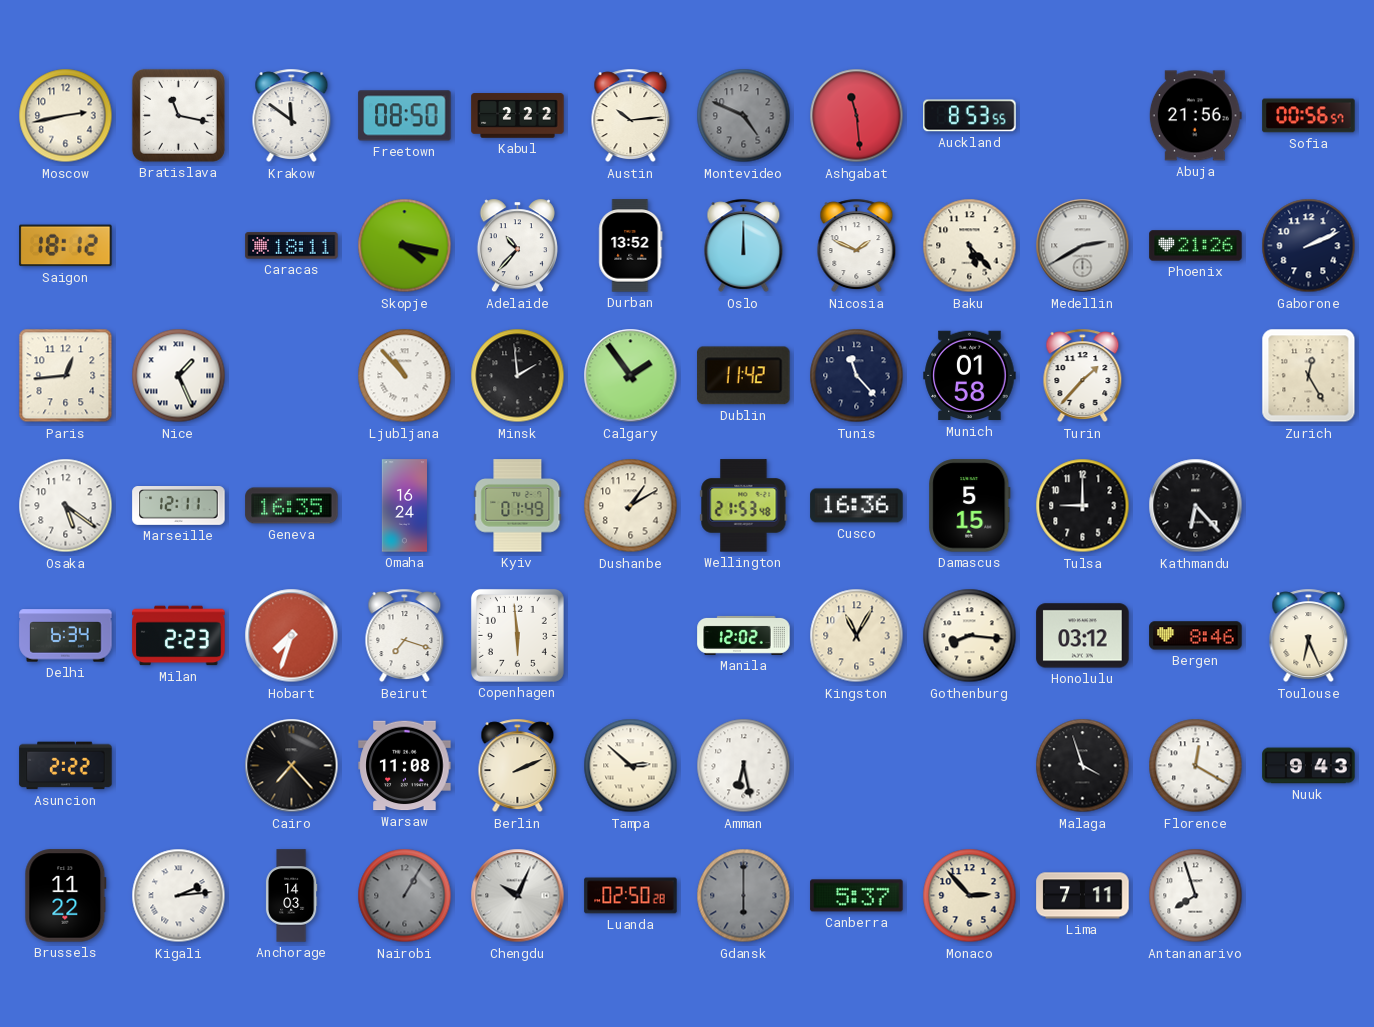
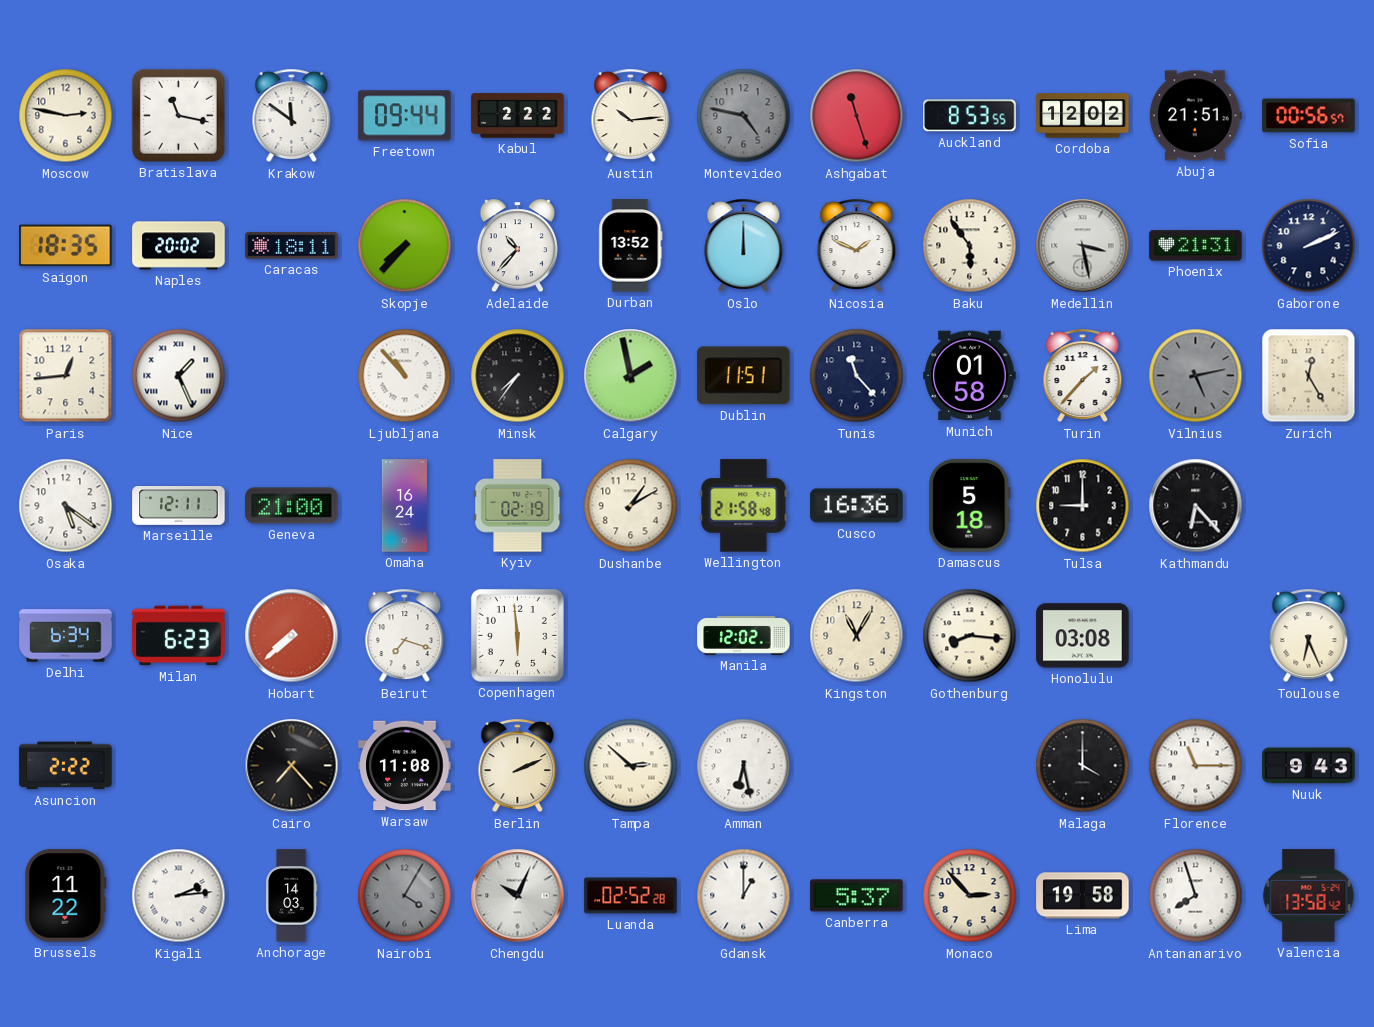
Moscow: 2:43 -> 2:47
Freetown: 08:50 -> 09:44
Montevideo: 4:49 -> 4:47
Ashgabat: 11:29 -> 11:27
Cordoba: none -> 12:02
Abuja: 21:56 -> 21:51
Saigon: 18:12 -> 18:35
Naples: none -> 20:02
Skopje: 4:17 -> 7:37
Baku: 5:23 -> 5:54
Medellin: 2:40 -> 3:28
Phoenix: 21:26 -> 21:31
Minsk: 1:59 -> 7:36
Calgary: 1:54 -> 1:58
Dublin: 11:42 -> 11:51
Vilnius: none -> 5:13
Geneva: 16:35 -> 21:00
Kyiv: 01:49 -> 02:19
Wellington: 21:53 -> 21:58
Damascus: 5:15 -> 5:18
Milan: 2:23 -> 6:23
Hobart: 7:33 -> 7:38
Honolulu: 03:12 -> 03:08
Bergen: 8:46 -> none
Malaga: 3:57 -> 4:00
Florence: 12:20 -> 11:15
Nairobi: 1:05 -> 4:05
Luanda: 02:50 -> 02:52
Gdansk: 6:00 -> 1:00
Gdansk dial: grey -> white
Lima: 7:11 -> 19:58
Valencia: none -> 13:58
